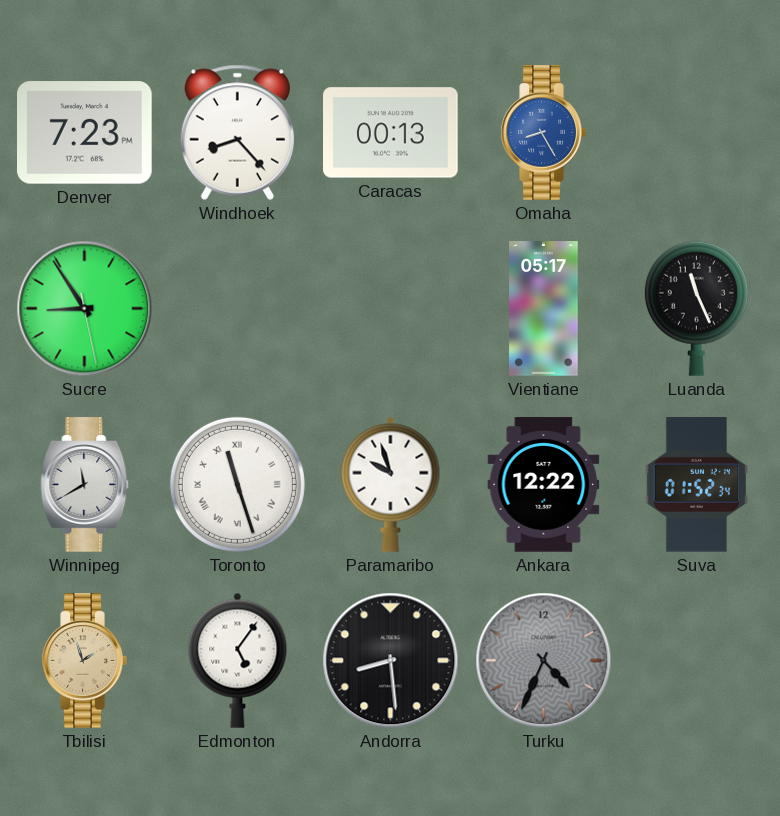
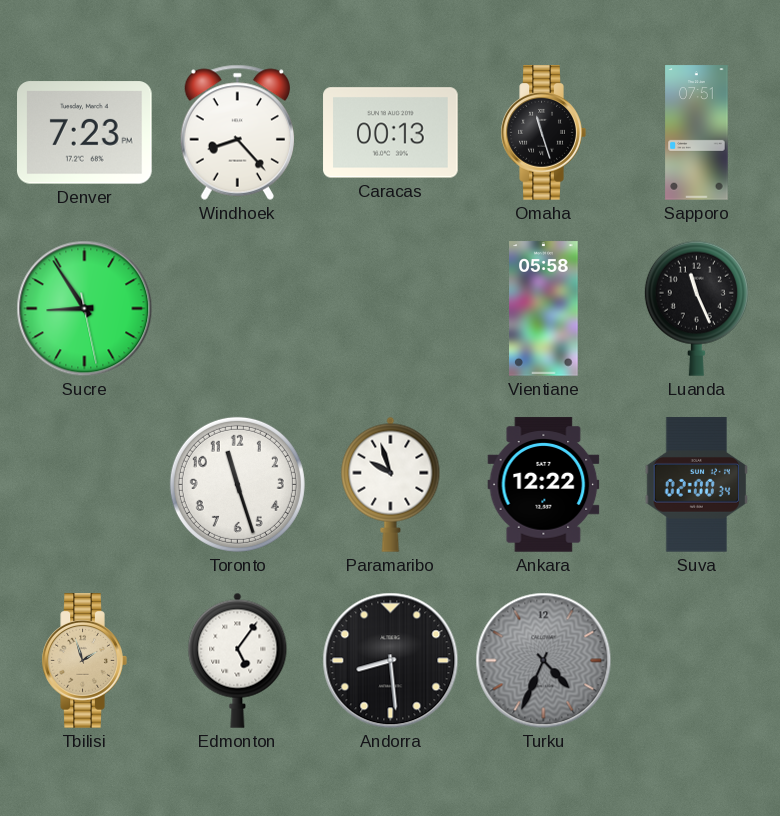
Omaha: 8:25 -> 11:27
Omaha dial: blue -> black
Sapporo: none -> 07:51
Vientiane: 05:17 -> 05:58
Winnipeg: 11:40 -> none
Toronto numerals: Roman -> Arabic
Suva: 01:52 -> 02:00
